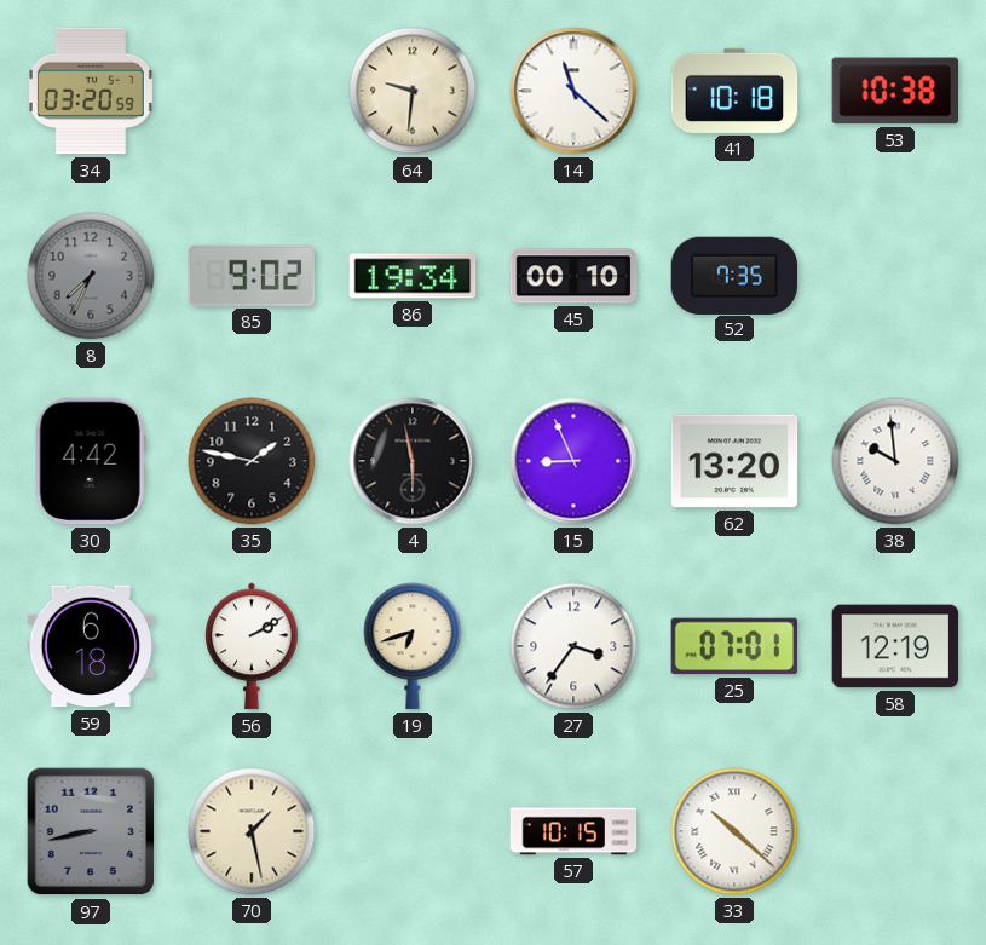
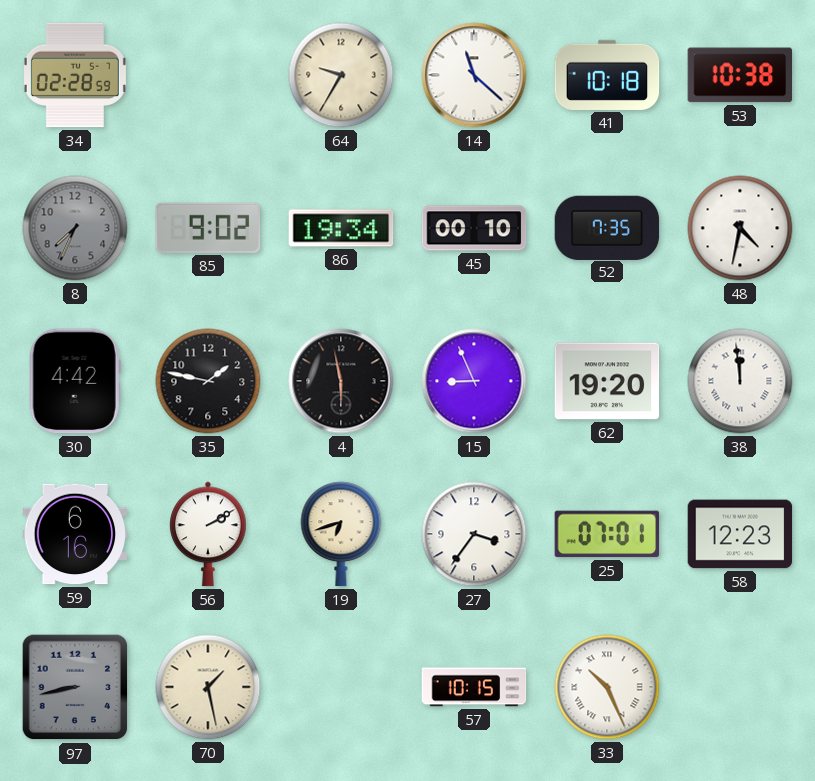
34: 03:20 -> 02:28
64: 9:31 -> 9:35
48: none -> 4:32
62: 13:20 -> 19:20
38: 9:59 -> 11:59
59: 6:18 -> 6:16
58: 12:19 -> 12:23
33: 10:22 -> 10:26
